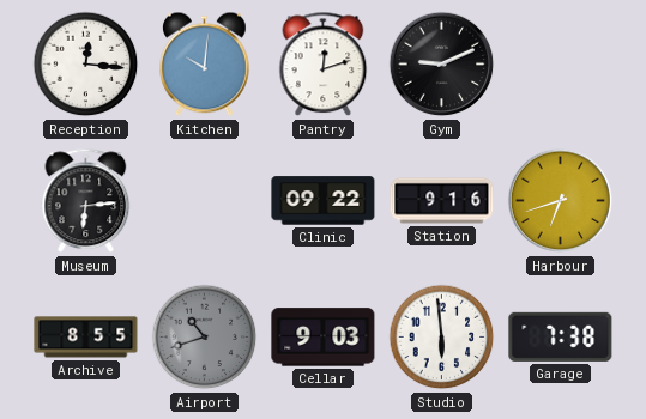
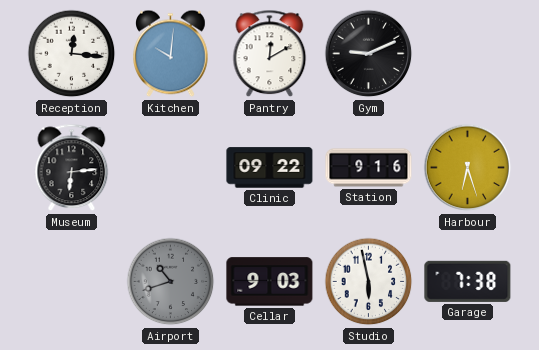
Pantry: 12:12 -> 12:10
Harbour: 6:42 -> 6:27
Archive: 8:55 -> none
Studio: 5:59 -> 5:58
